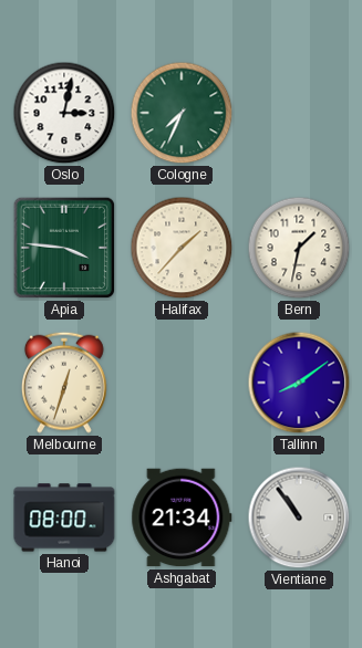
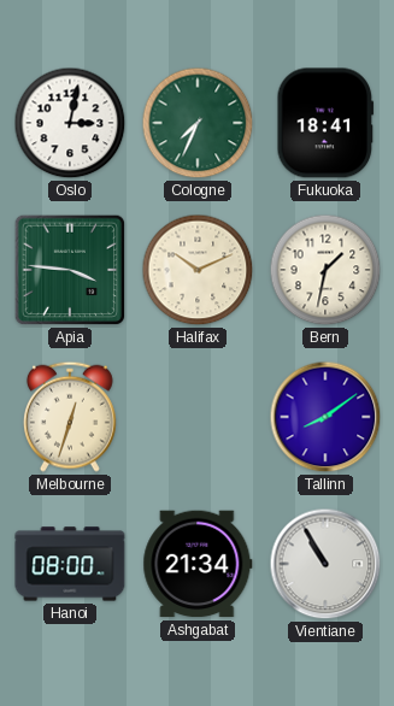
Fukuoka: none -> 18:41
Halifax: 1:37 -> 10:11
Vientiane: 10:54 -> 10:55
